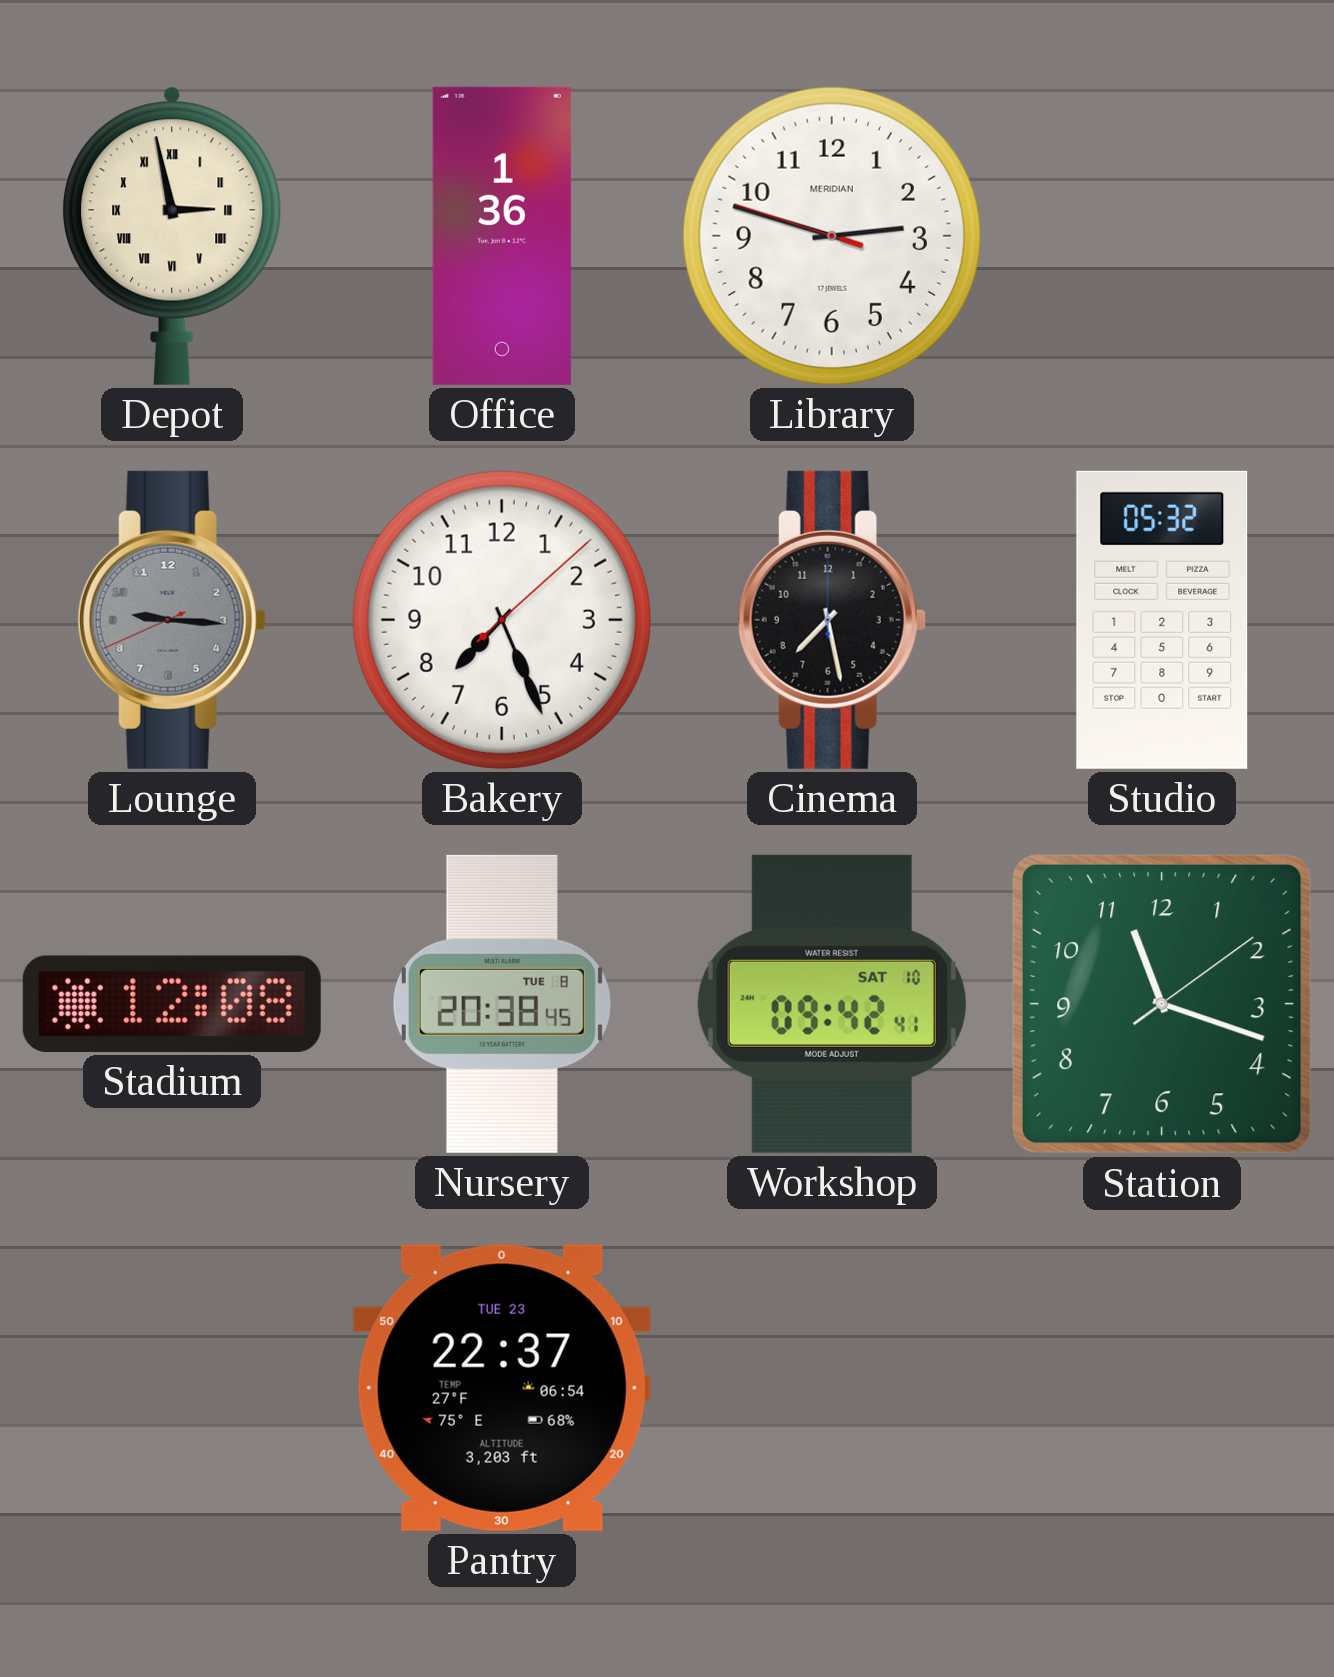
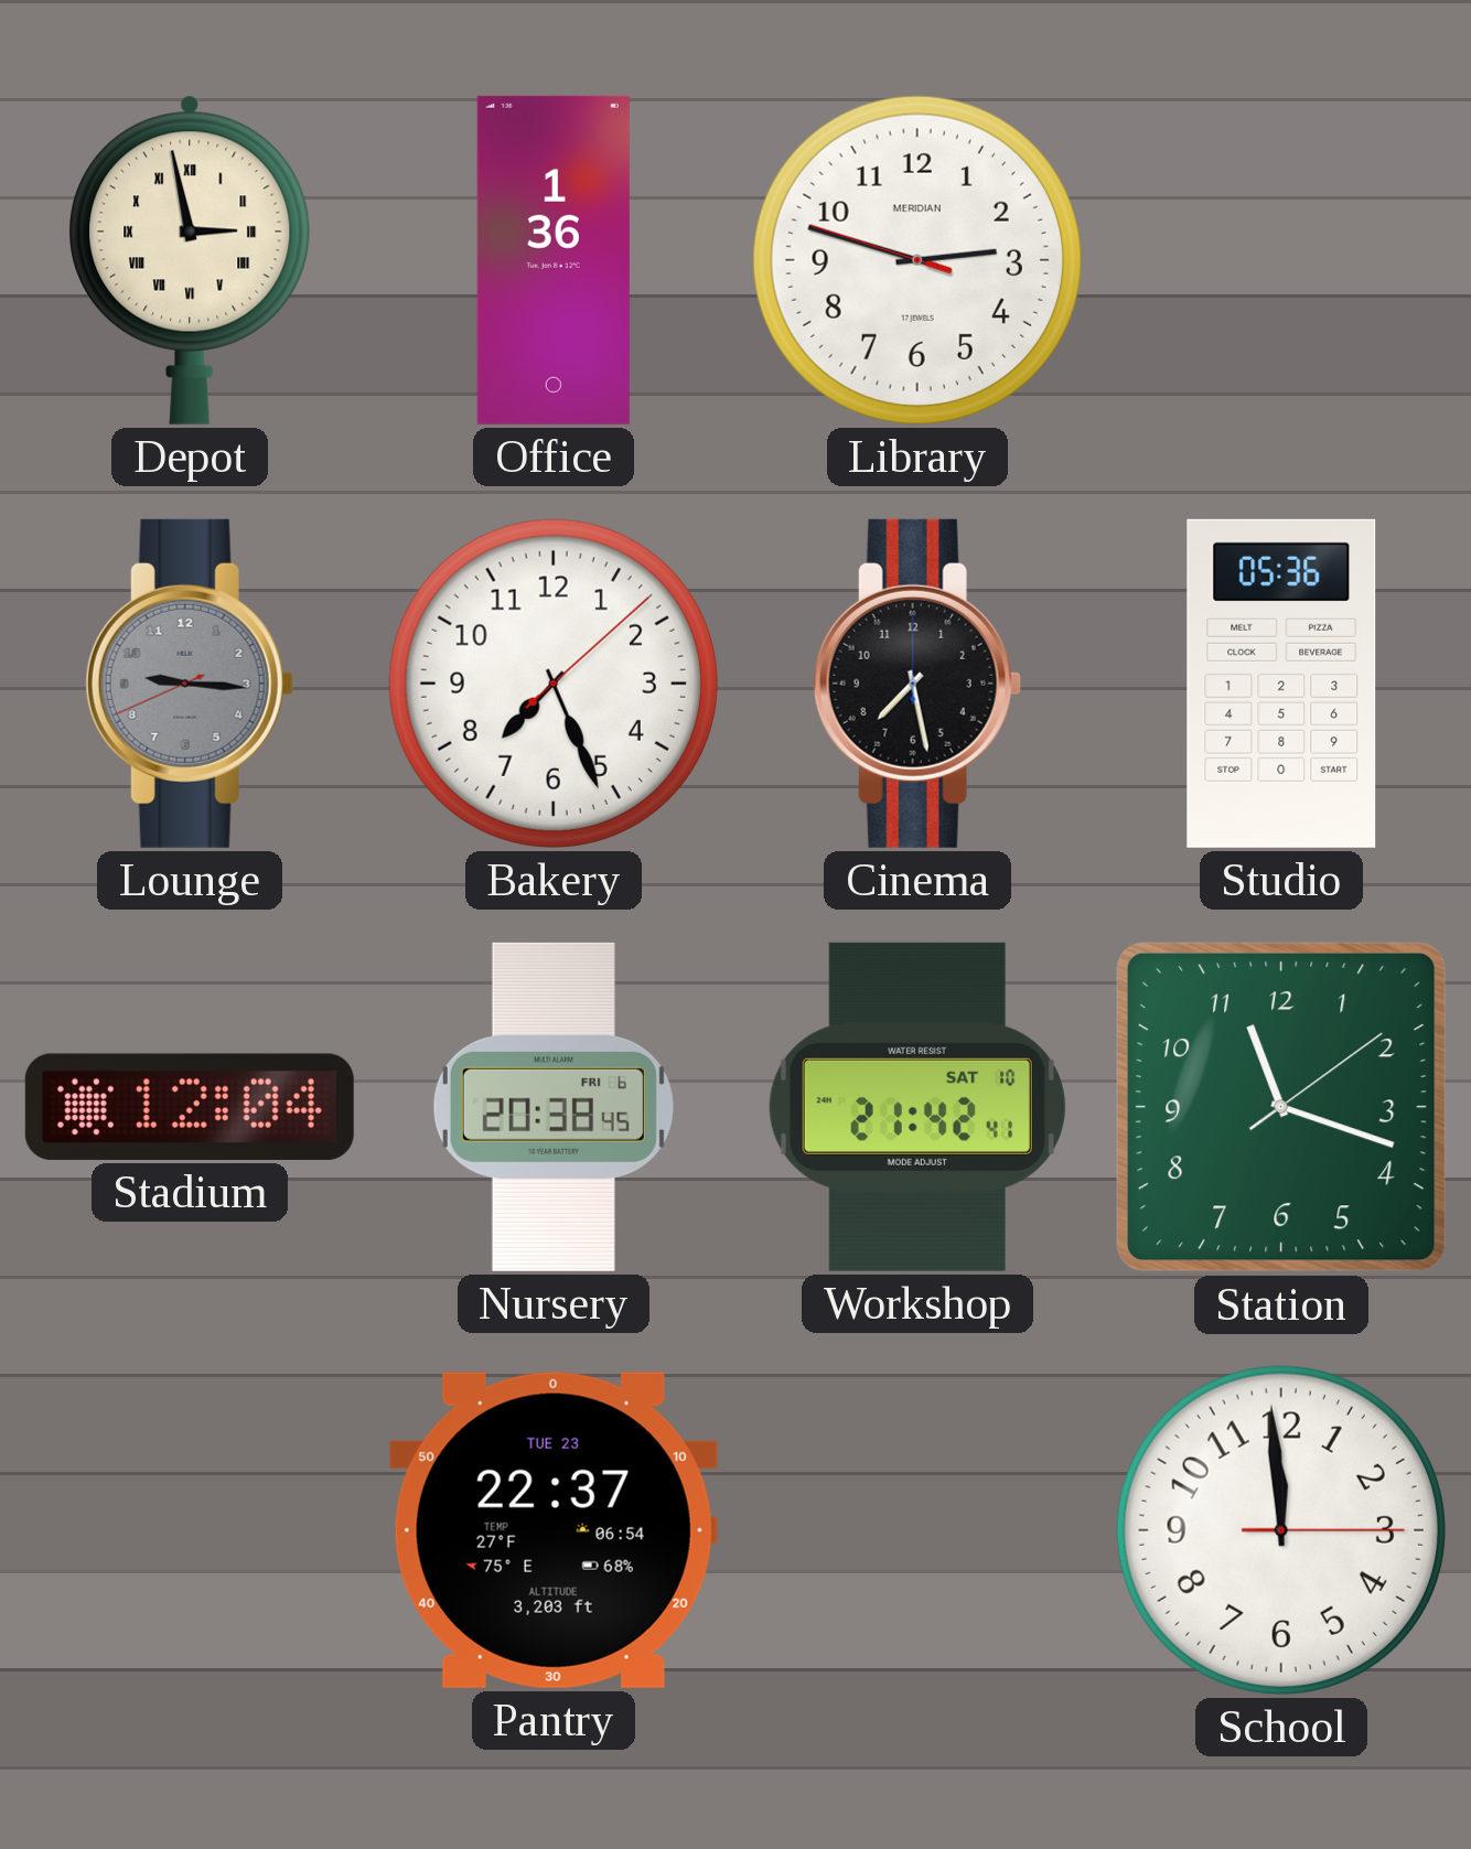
Studio: 05:32 -> 05:36
Stadium: 12:08 -> 12:04
Nursery date: TUE 8 -> FRI 6
Workshop: 09:42 -> 21:42
School: none -> 11:59
